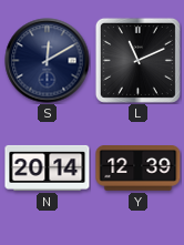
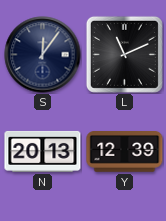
S: 12:10 -> 12:06
N: 20:14 -> 20:13
